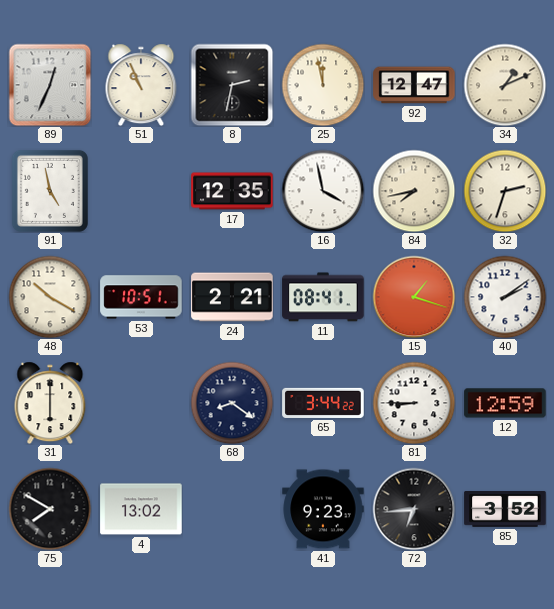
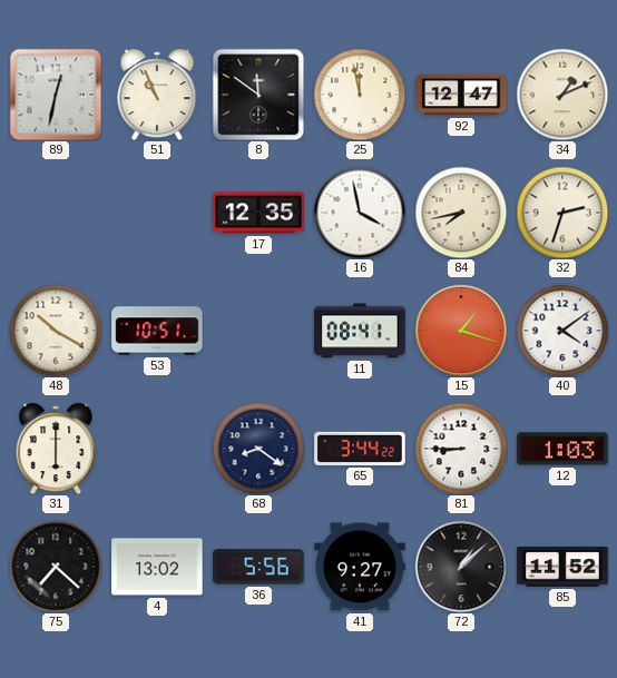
89: 12:34 -> 12:32
8: 2:32 -> 11:51
91: 4:58 -> none
24: 2:21 -> none
40: 2:09 -> 4:09
12: 12:59 -> 1:03
75: 7:50 -> 7:22
36: none -> 5:56
41: 9:23 -> 9:27
72: 6:44 -> 1:08
85: 3:52 -> 11:52
